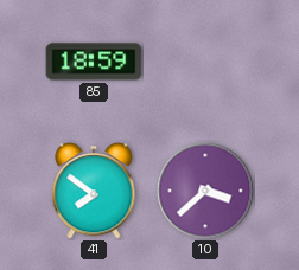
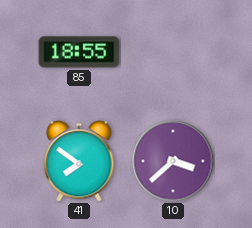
85: 18:59 -> 18:55
